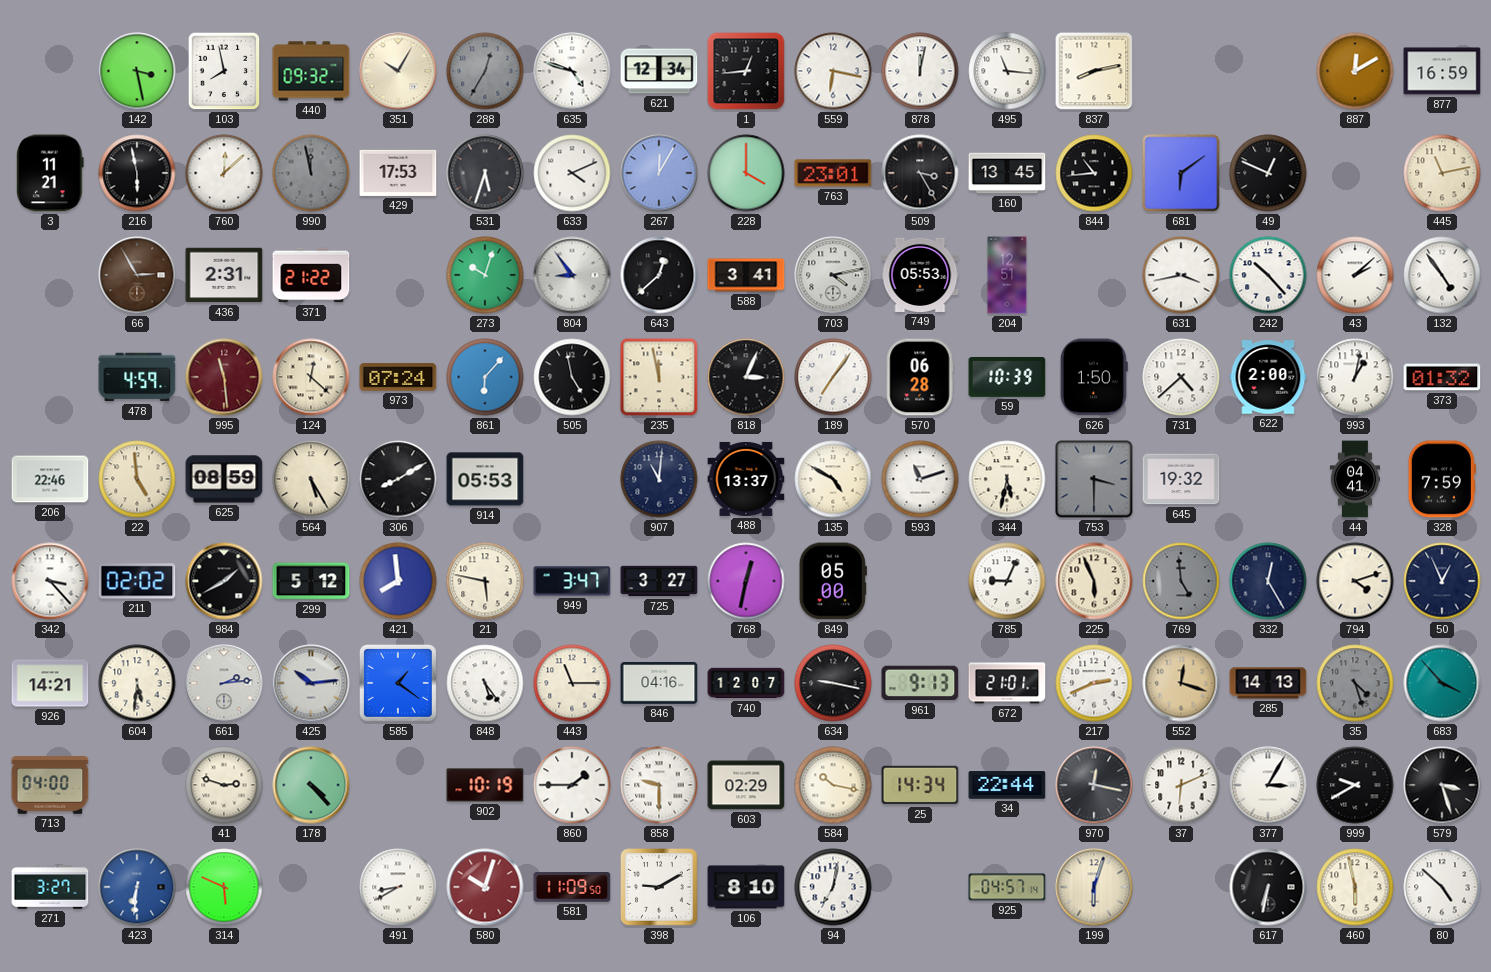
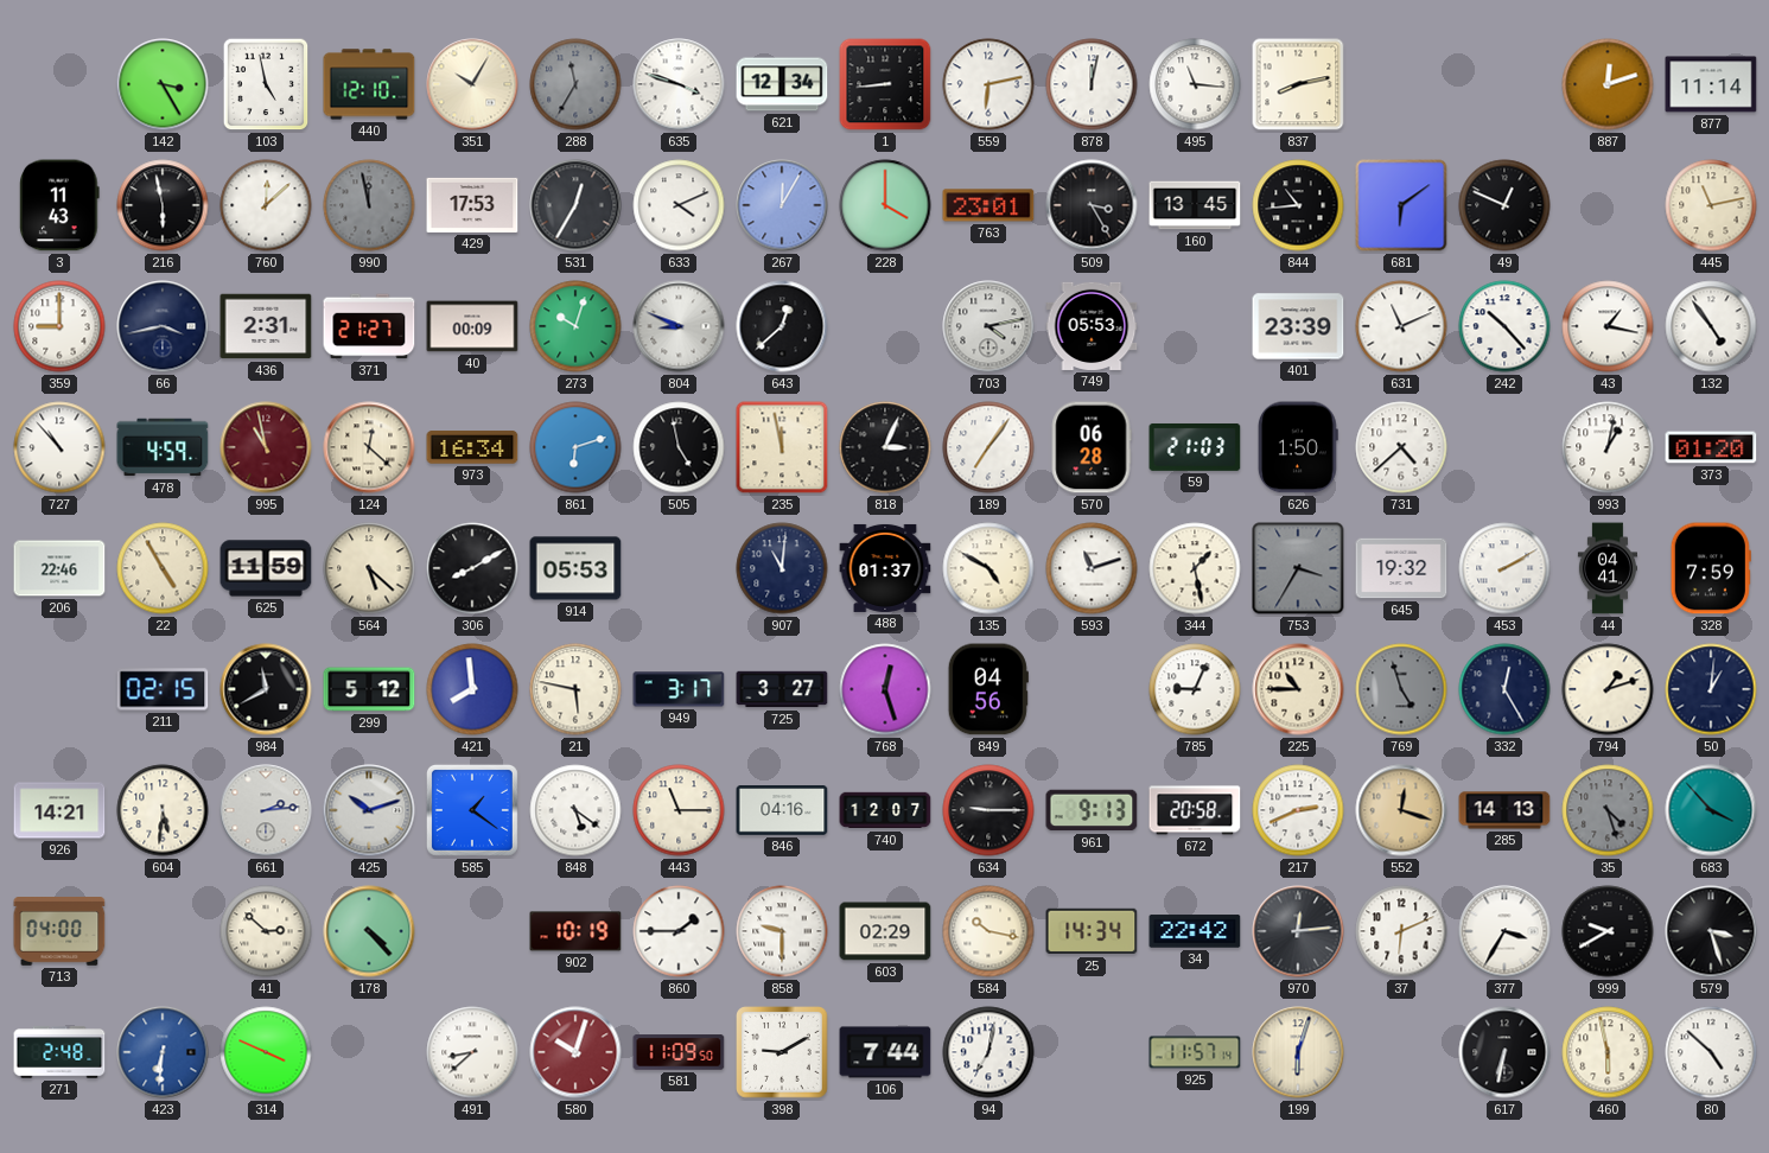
142: 3:28 -> 3:25
103: 7:58 -> 4:58
440: 09:32 -> 12:10
288: 12:35 -> 11:35
635: 4:48 -> 3:48
1: 12:44 -> 8:44
559: 6:17 -> 6:13
887: 12:10 -> 12:12
877: 16:59 -> 11:14
3: 11:21 -> 11:43
531: 5:33 -> 12:35
359: none -> 9:00
66: 2:55 -> 3:43
66 dial: brown -> navy
371: 21:22 -> 21:27
40: none -> 00:09
804: 8:54 -> 8:49
588: 3:41 -> none
204: 12:51 -> none
401: none -> 23:39
631: 3:43 -> 11:11
43: 2:08 -> 1:17
727: none -> 10:53
995: 11:29 -> 10:58
973: 07:24 -> 16:34
861: 6:07 -> 6:12
59: 10:39 -> 21:03
622: 2:00 -> none
373: 01:32 -> 01:20
22: 4:59 -> 4:55
625: 08:59 -> 11:59
564: 5:25 -> 5:22
488: 13:37 -> 01:37
344: 5:32 -> 1:28
753: 3:30 -> 3:35
453: none -> 2:10
342: 3:23 -> none
211: 02:02 -> 02:15
984: 1:40 -> 11:40
949: 3:47 -> 3:17
768: 12:32 -> 12:27
849: 05:00 -> 04:56
225: 5:56 -> 10:45
769: 4:59 -> 4:57
794: 4:12 -> 1:12
50: 12:56 -> 1:01
425: 10:14 -> 10:12
848: 5:24 -> 5:21
634: 9:17 -> 9:15
672: 21:01 -> 20:58
41: 2:48 -> 2:52
34: 22:44 -> 22:42
970: 12:17 -> 12:14
377: 3:05 -> 3:35
271: 3:27 -> 2:48
314: 5:49 -> 3:49
491: 8:40 -> 8:38
106: 8:10 -> 7:44
925: 04:57 -> 11:57
